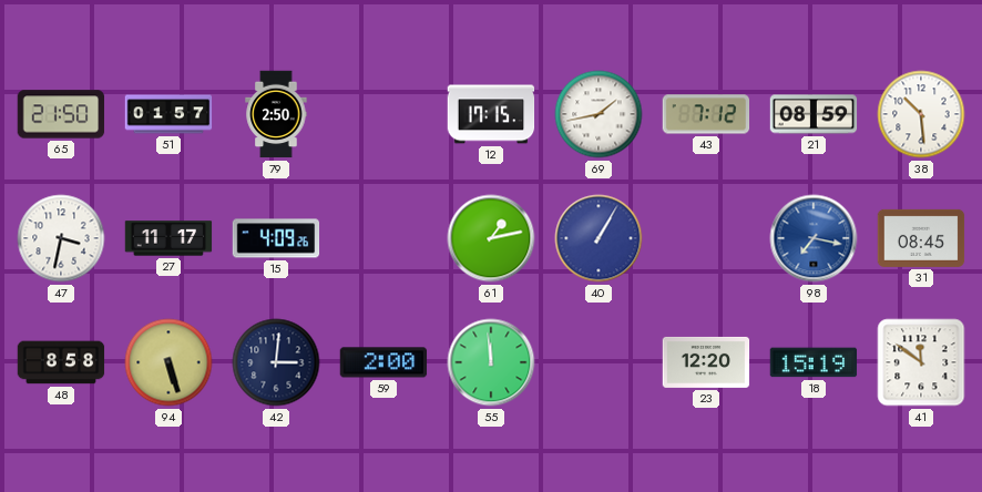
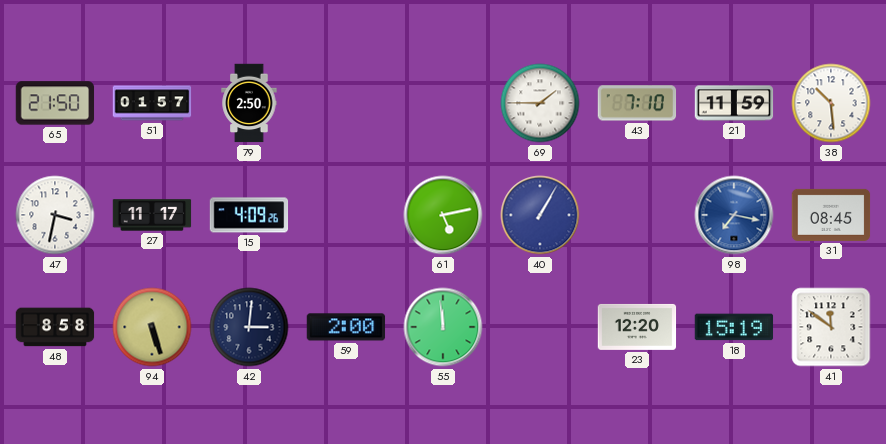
12: 17:15 -> none
69: 1:43 -> 1:45
43: 7:12 -> 7:10
21: 08:59 -> 11:59
61: 1:13 -> 5:13
